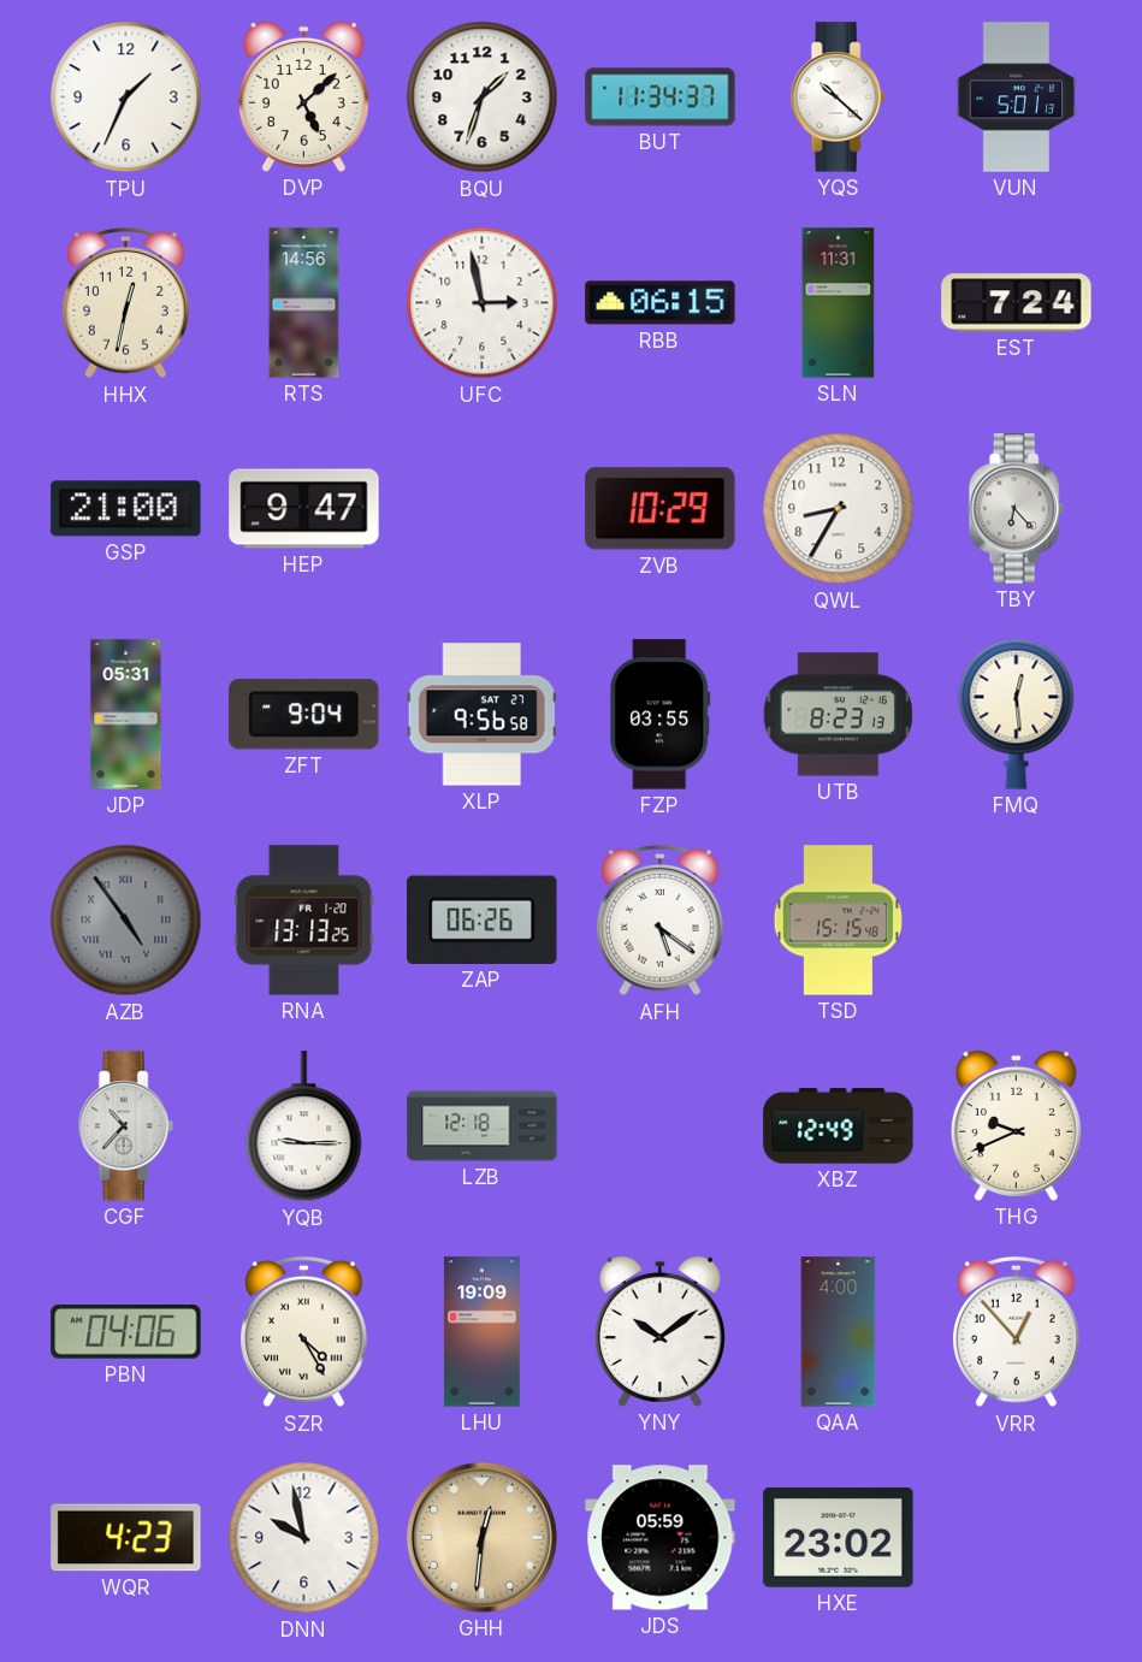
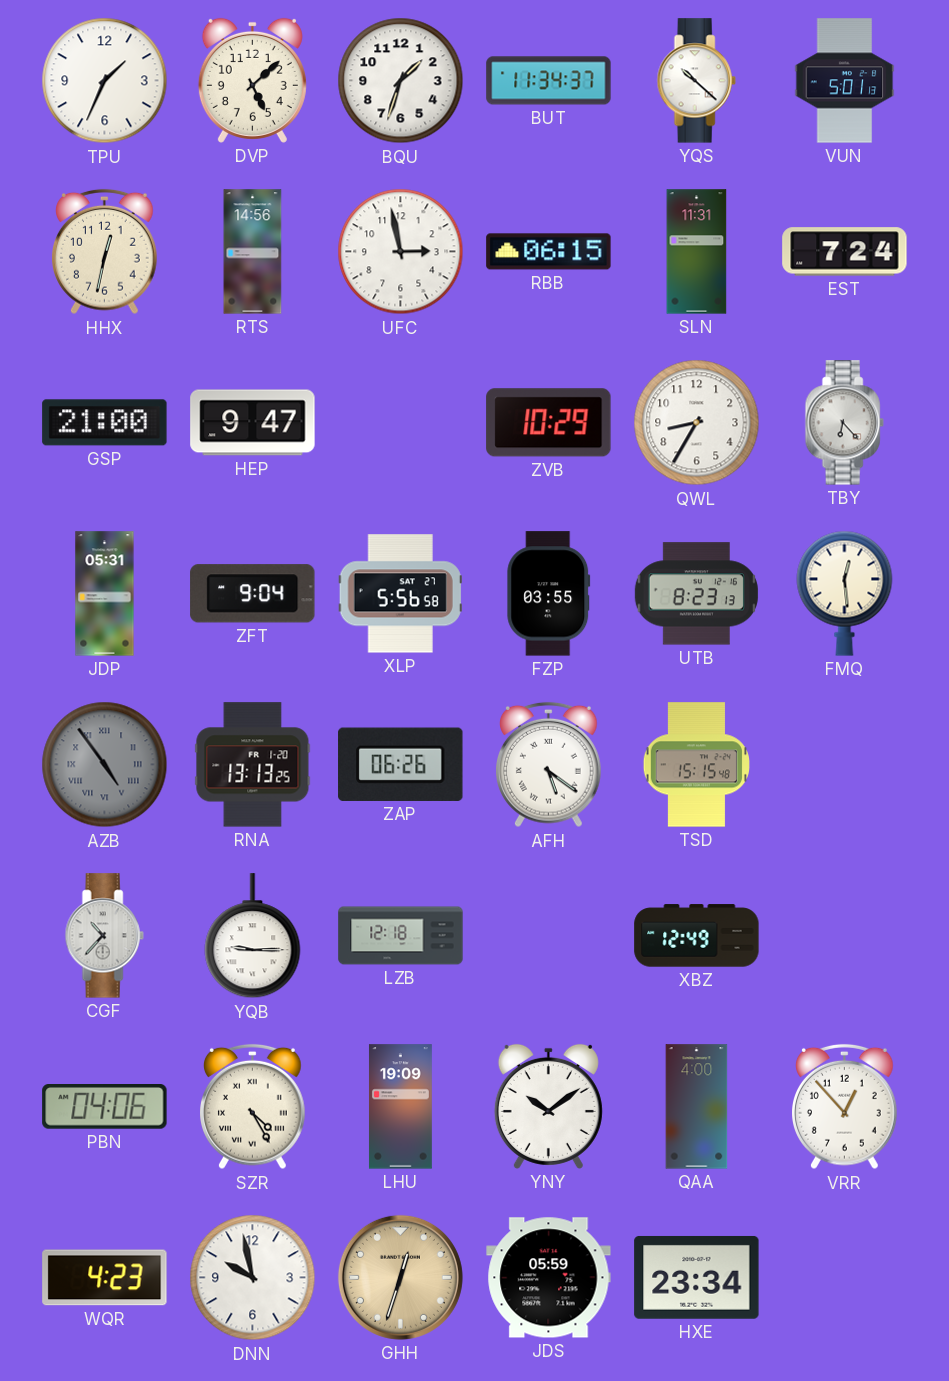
XLP: 9:56 -> 5:56
THG: 9:41 -> none
GHH: 12:31 -> 12:33
HXE: 23:02 -> 23:34
